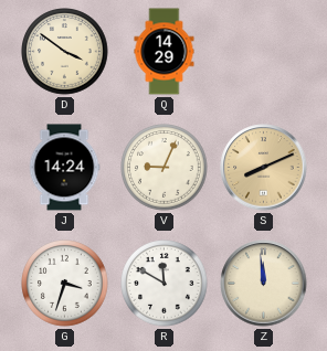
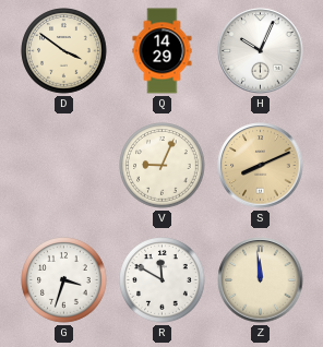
H: none -> 10:04
J: 14:24 -> none
